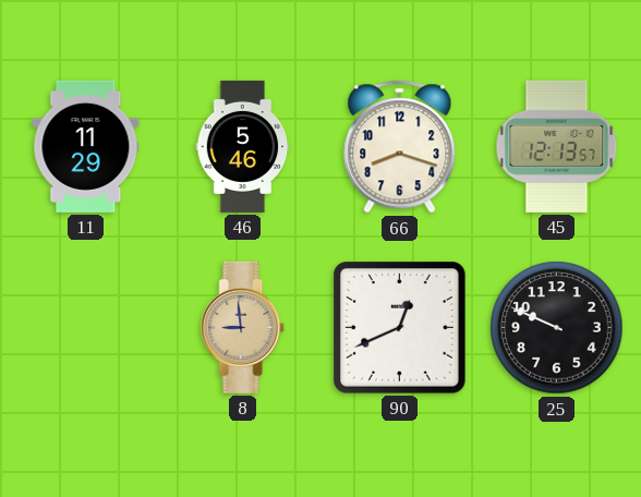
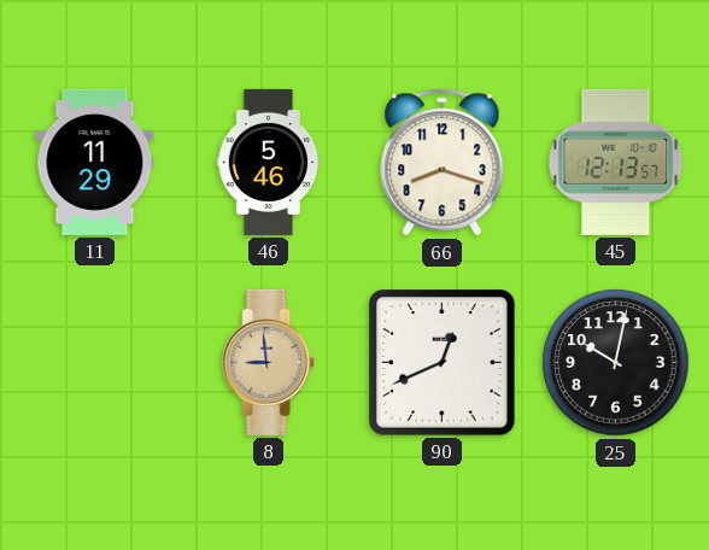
25: 9:49 -> 10:02
